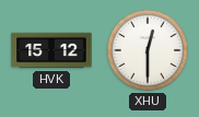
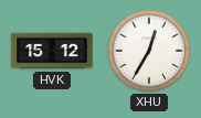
XHU: 12:30 -> 12:35
